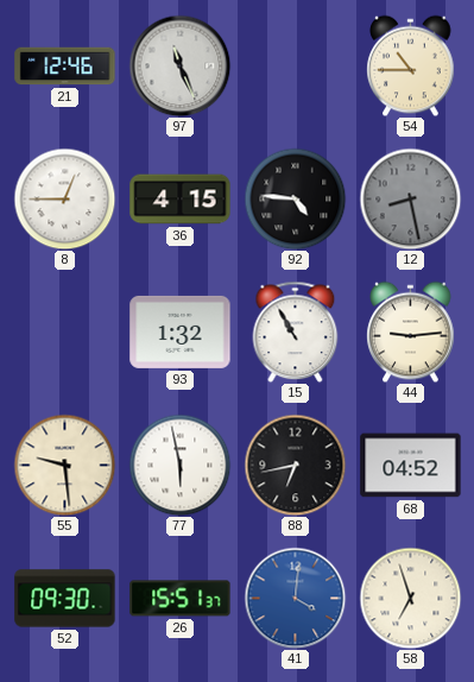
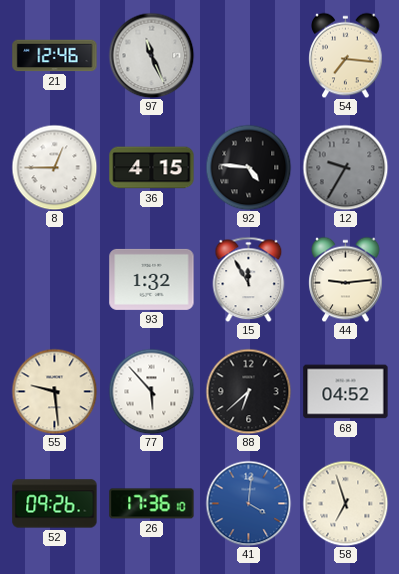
54: 10:45 -> 7:16
12: 8:28 -> 9:35
15: 10:55 -> 11:55
77: 5:58 -> 5:53
88: 6:43 -> 6:38
52: 09:30 -> 09:26
26: 15:51 -> 17:36
